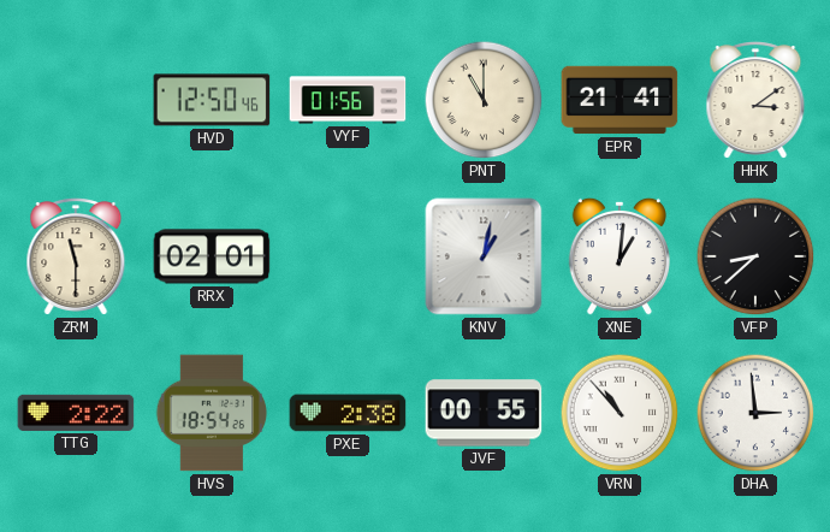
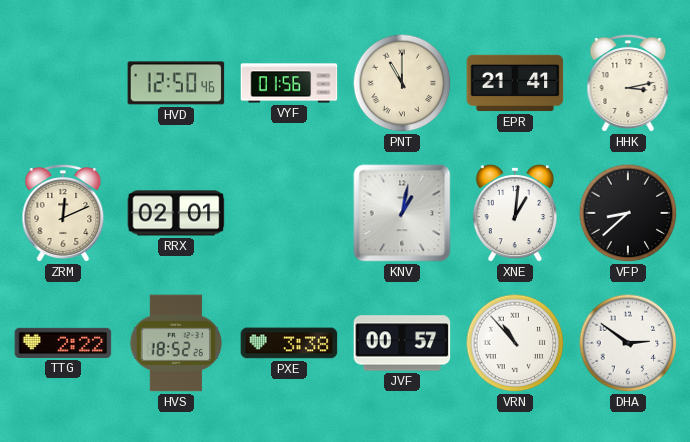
HHK: 3:09 -> 3:13
ZRM: 11:30 -> 12:11
HVS: 18:54 -> 18:52
PXE: 2:38 -> 3:38
JVF: 00:55 -> 00:57
DHA: 2:59 -> 2:51
